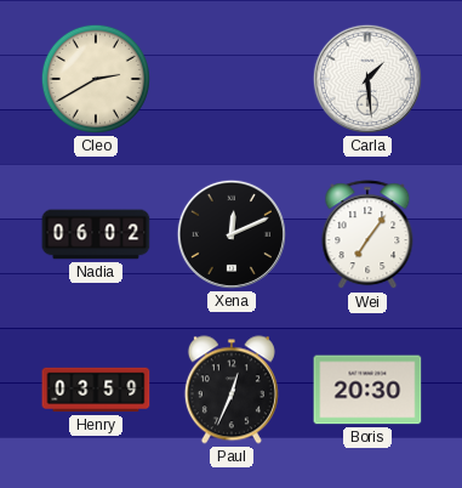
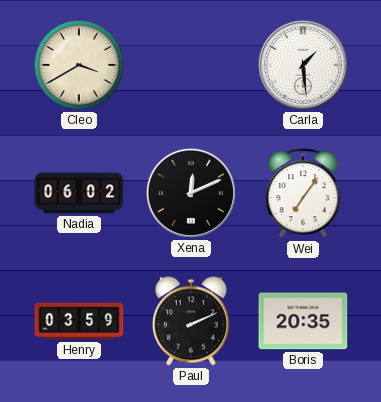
Cleo: 2:40 -> 3:40
Paul: 12:34 -> 2:11
Boris: 20:30 -> 20:35
